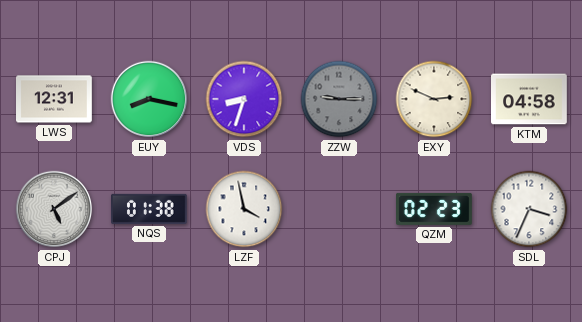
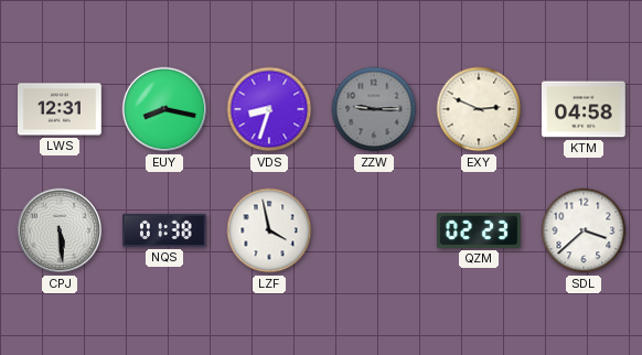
CPJ: 5:09 -> 5:29
SDL: 3:34 -> 3:38
